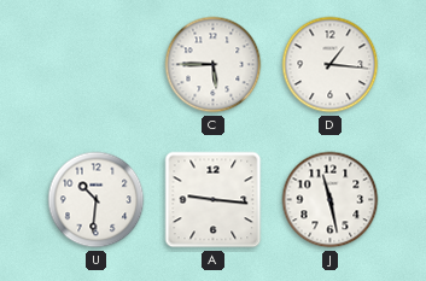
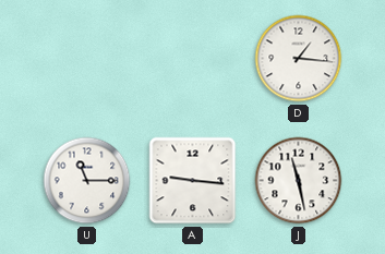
C: 5:45 -> none
U: 10:31 -> 11:15
